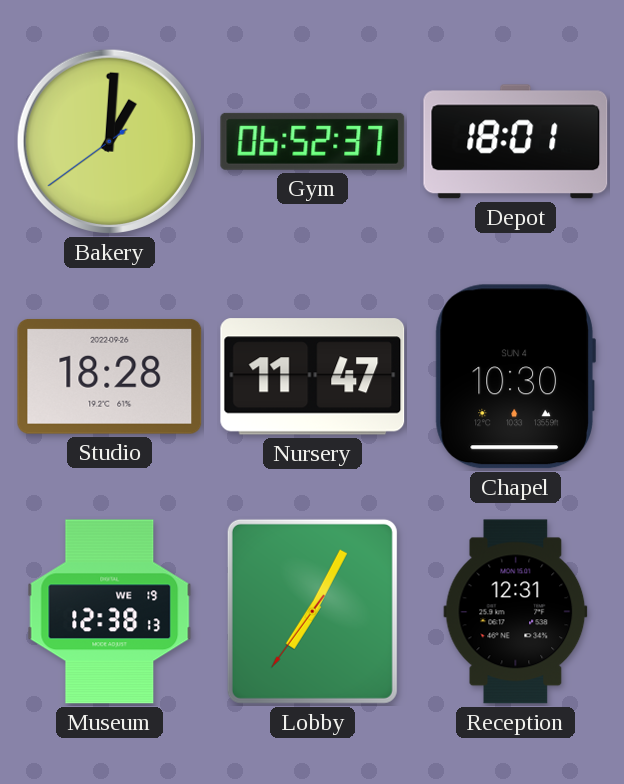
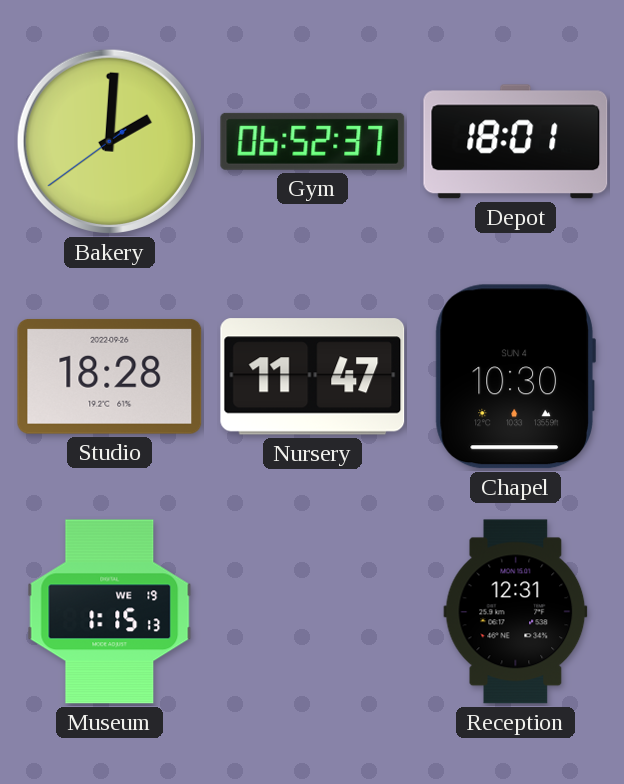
Bakery: 1:00 -> 2:00
Museum: 12:38 -> 1:15
Lobby: 7:04 -> none
